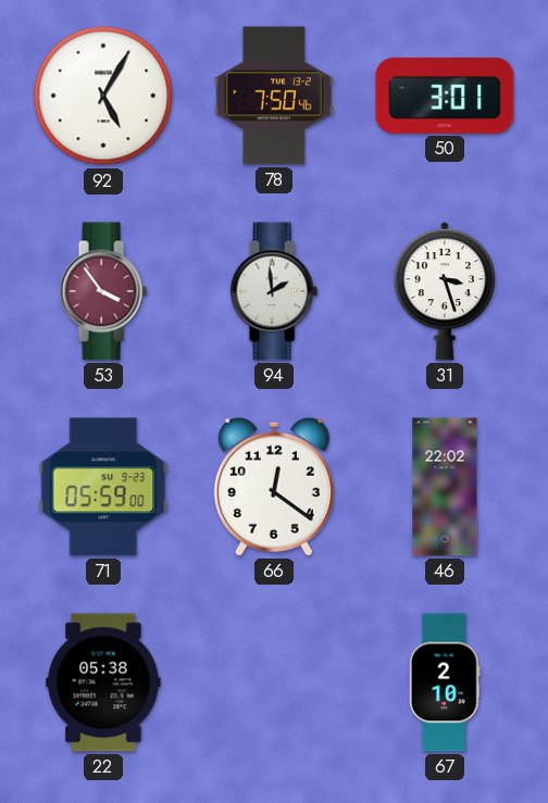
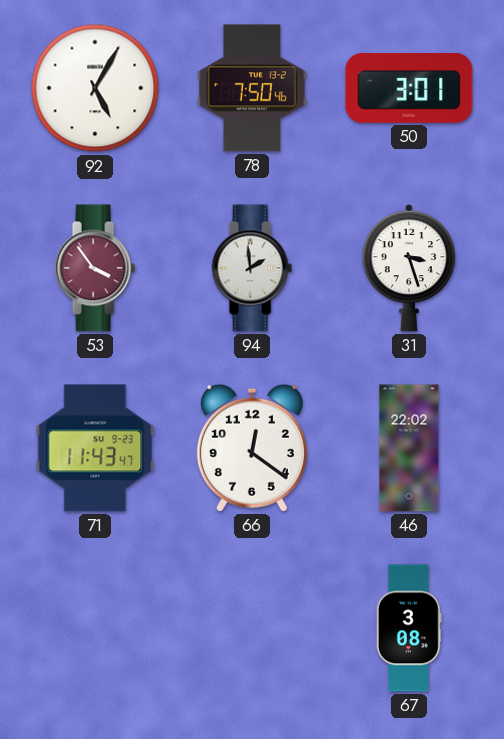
71: 05:59 -> 11:43
22: 05:38 -> none
67: 2:10 -> 3:08
